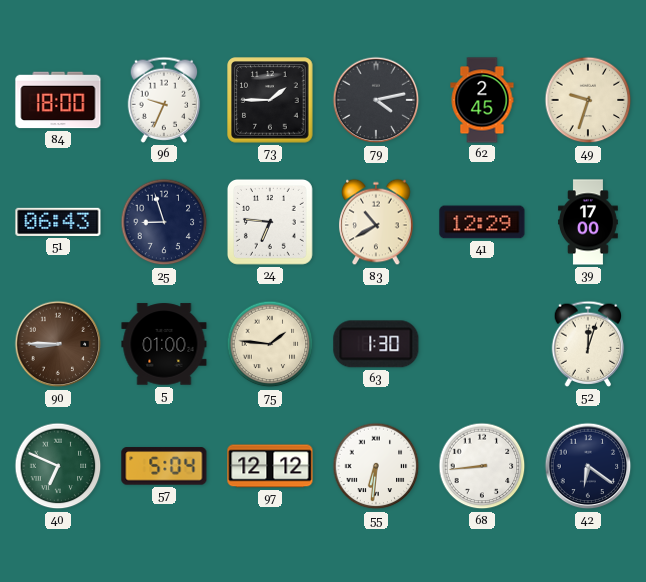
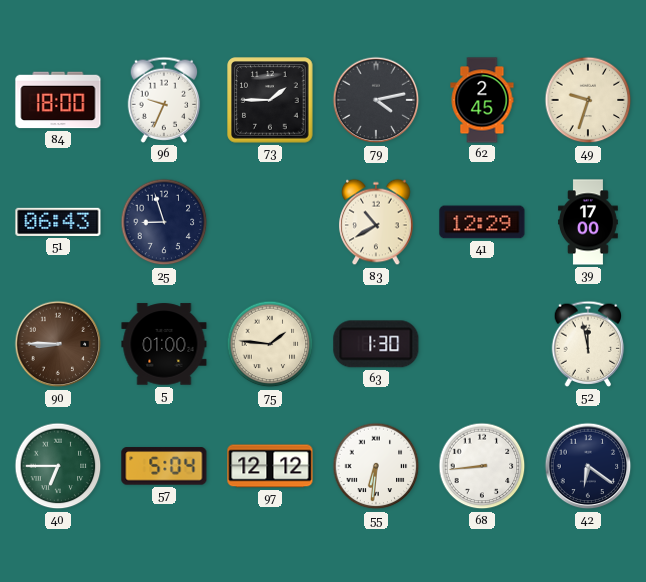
24: 6:46 -> none
52: 12:03 -> 11:58
40: 6:49 -> 6:45
